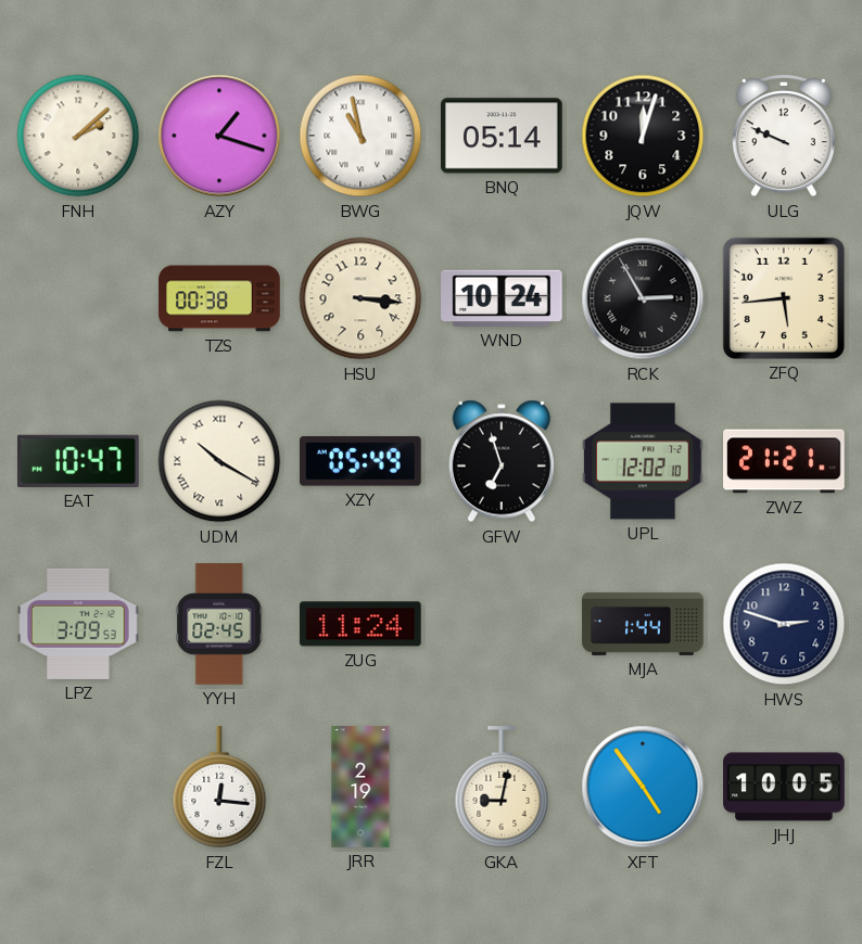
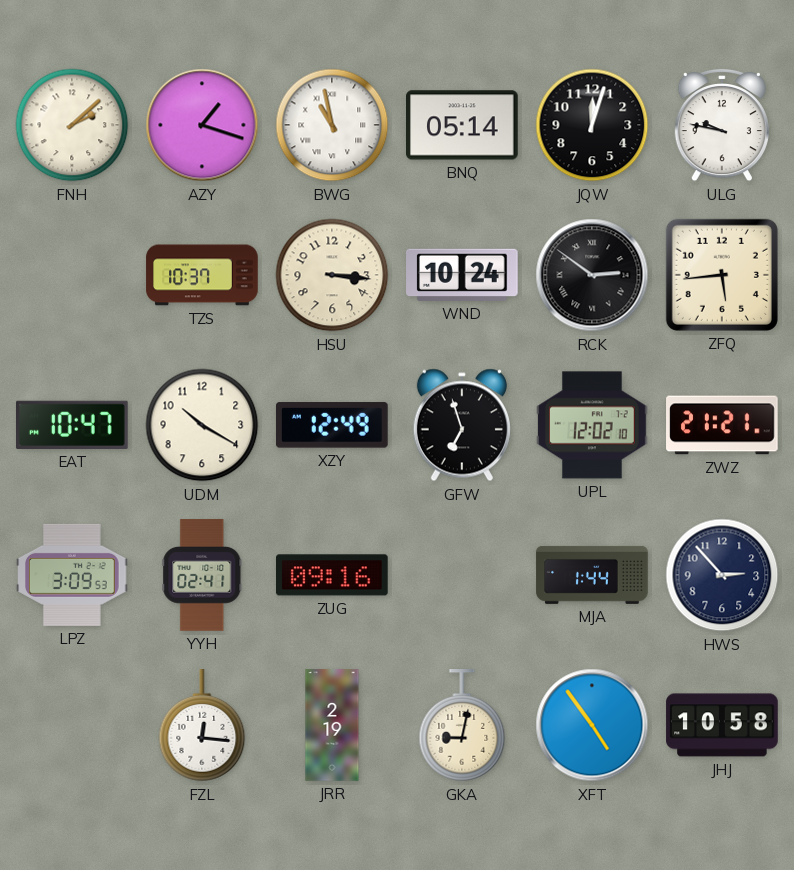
ULG: 9:49 -> 9:47
TZS: 00:38 -> 10:37
RCK: 2:55 -> 2:51
UDM numerals: Roman -> Arabic
XZY: 05:49 -> 12:49
YYH: 02:45 -> 02:41
ZUG: 11:24 -> 09:16
HWS: 2:48 -> 2:53
JHJ: 10:05 -> 10:58
